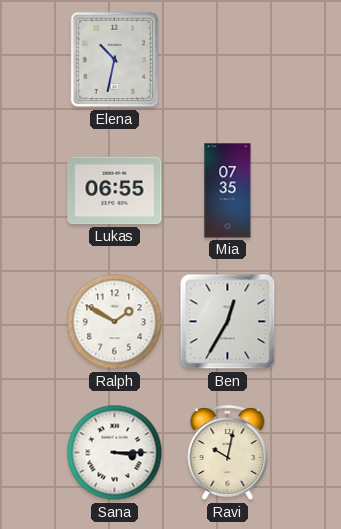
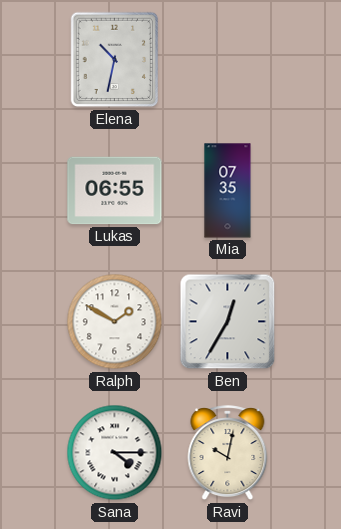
Sana: 3:15 -> 4:15
